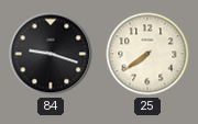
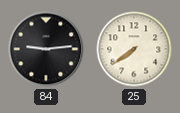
84: 9:18 -> 9:14
